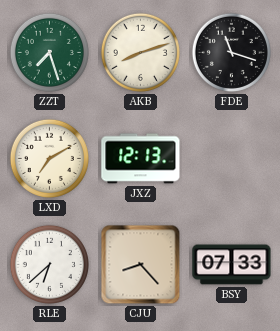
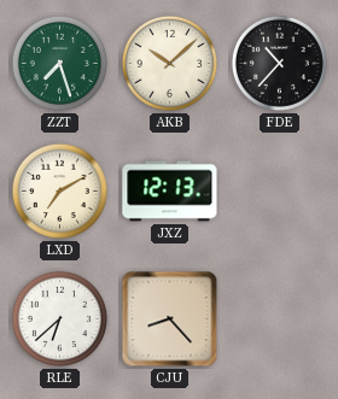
AKB: 8:12 -> 10:08
FDE: 11:18 -> 10:37
BSY: 07:33 -> none
